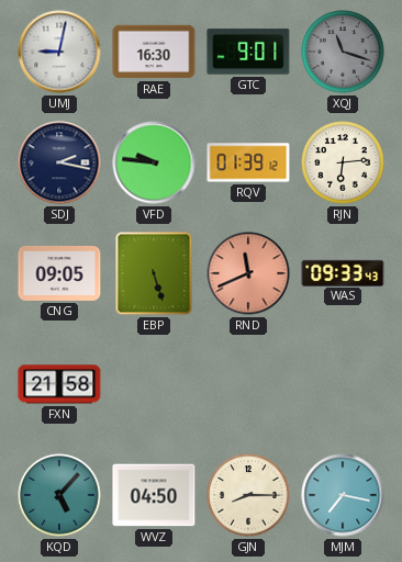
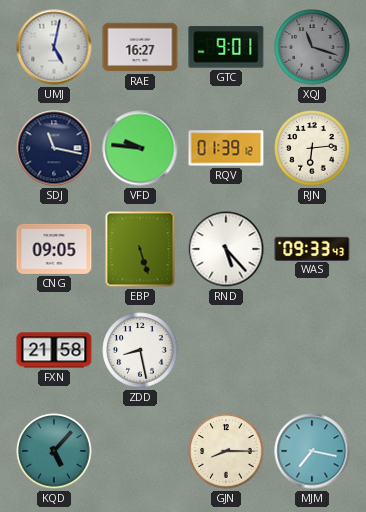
UMJ: 9:02 -> 5:02
RAE: 16:30 -> 16:27
SDJ: 2:17 -> 11:17
RND: 11:41 -> 5:23
RND dial: salmon -> white
ZDD: none -> 8:28
WVZ: 04:50 -> none
